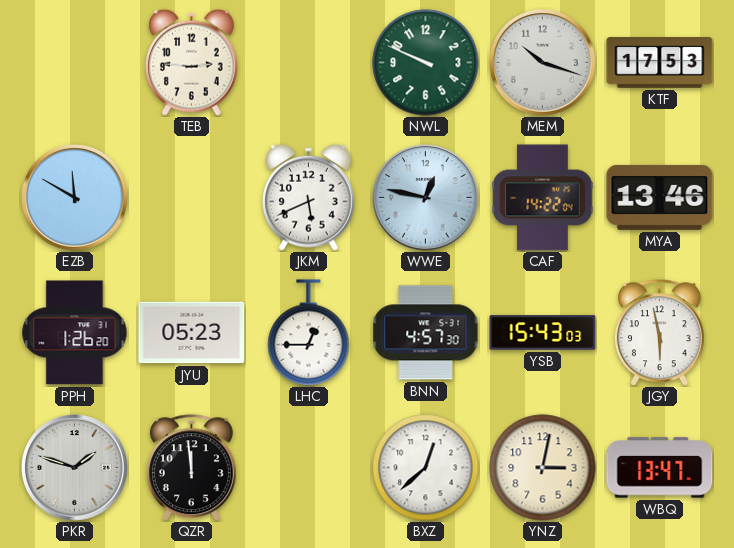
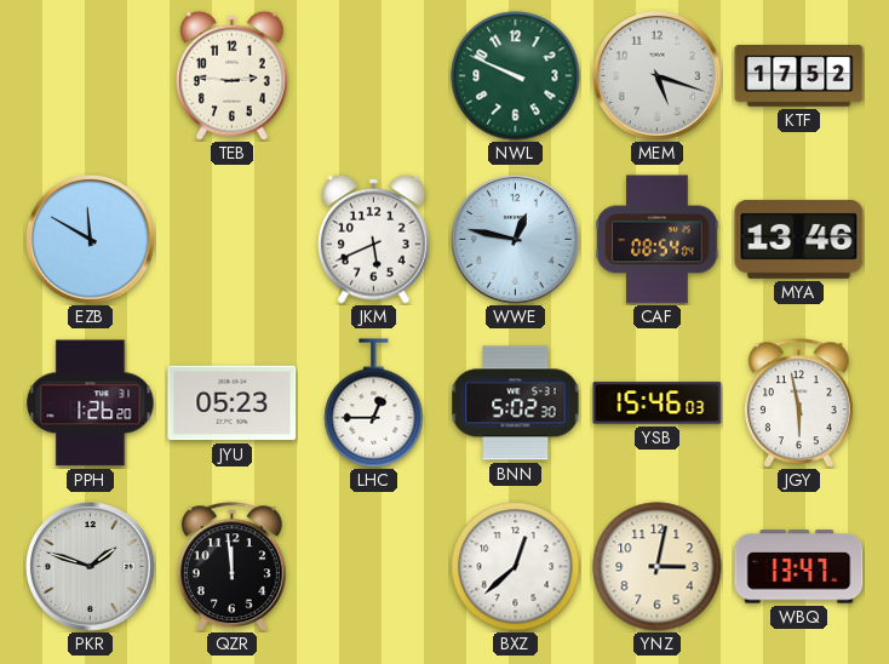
MEM: 10:18 -> 5:18
KTF: 17:53 -> 17:52
CAF: 14:22 -> 08:54
BNN: 4:57 -> 5:02
YSB: 15:43 -> 15:46
